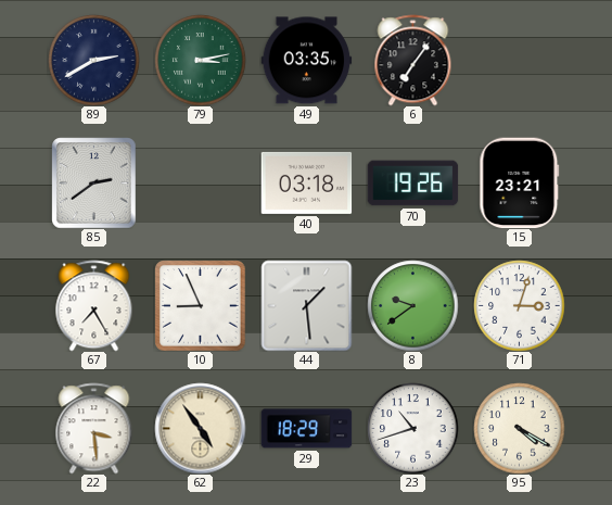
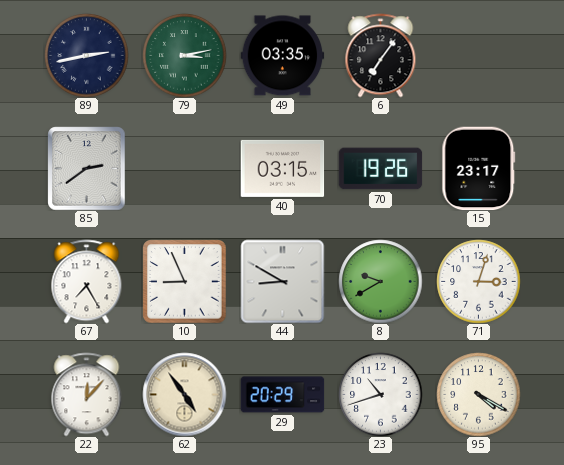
89: 2:40 -> 2:43
40: 03:18 -> 03:15
15: 23:21 -> 23:17
44: 1:29 -> 8:50
8: 9:39 -> 9:40
22: 3:29 -> 12:07
29: 18:29 -> 20:29
